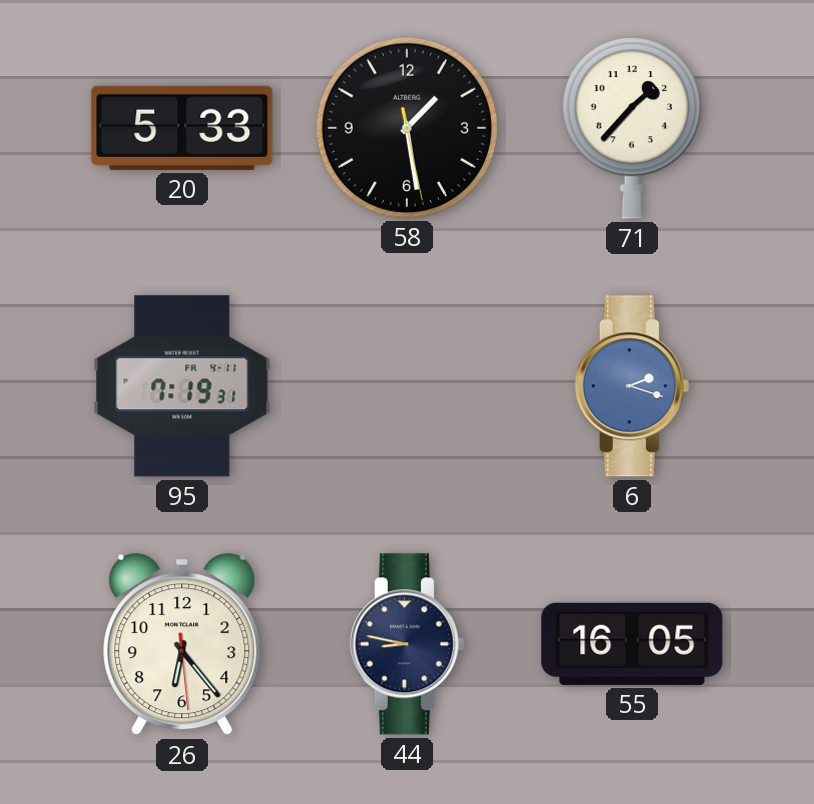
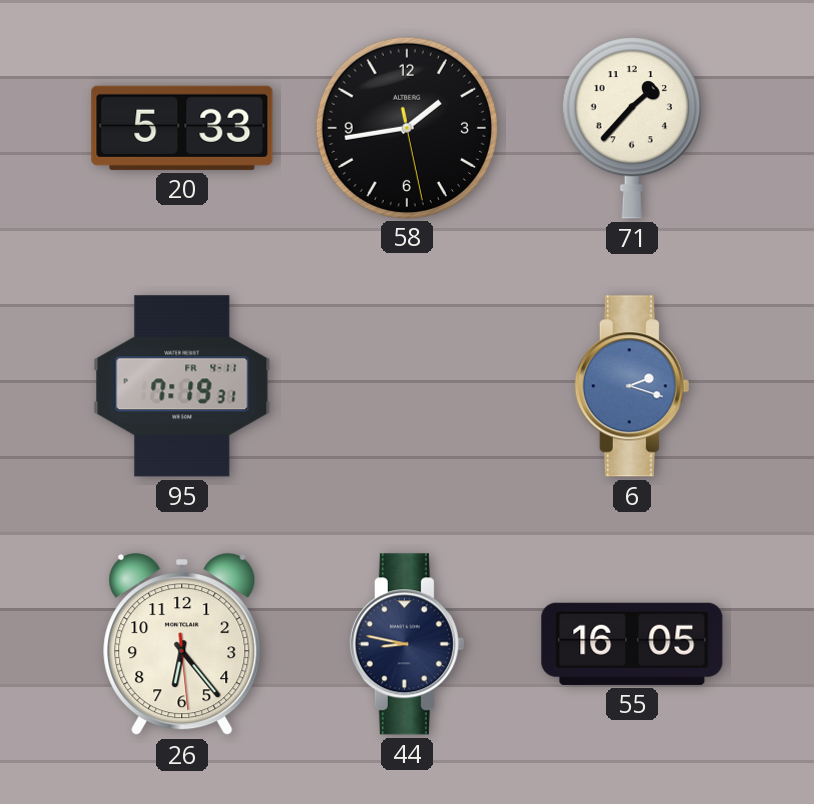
58: 1:28 -> 1:43
